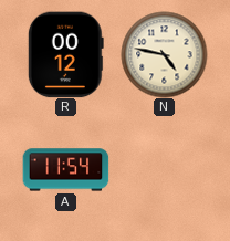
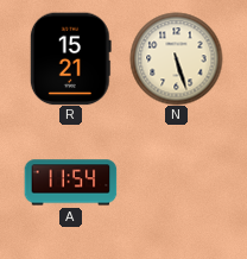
R: 00:12 -> 15:21
N: 4:47 -> 5:27
